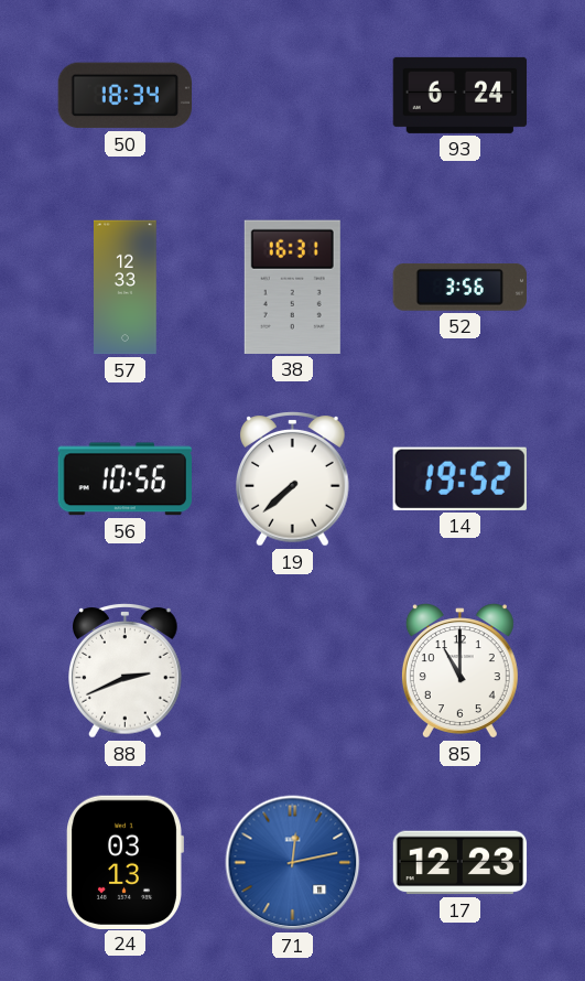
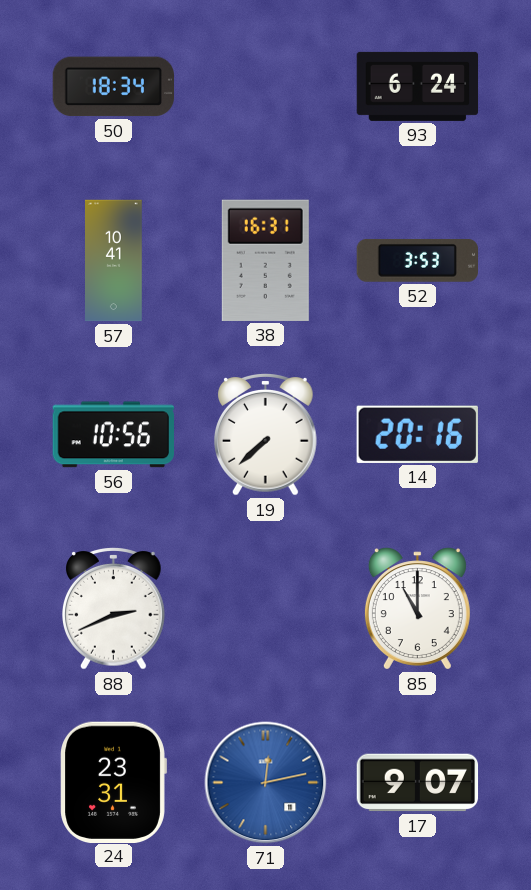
57: 12:33 -> 10:41
52: 3:56 -> 3:53
14: 19:52 -> 20:16
24: 03:13 -> 23:31
17: 12:23 -> 9:07
